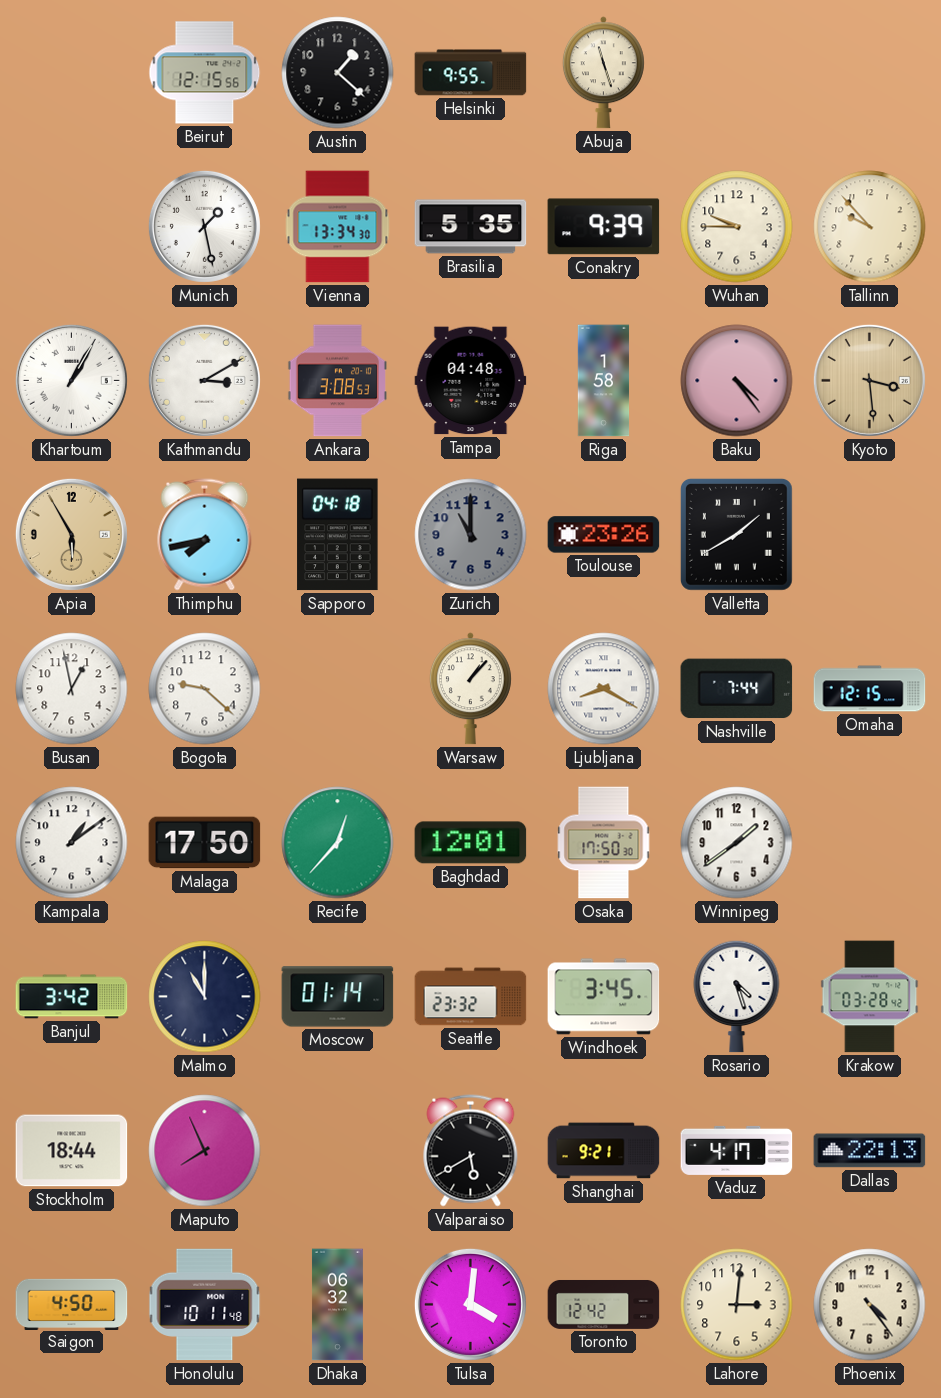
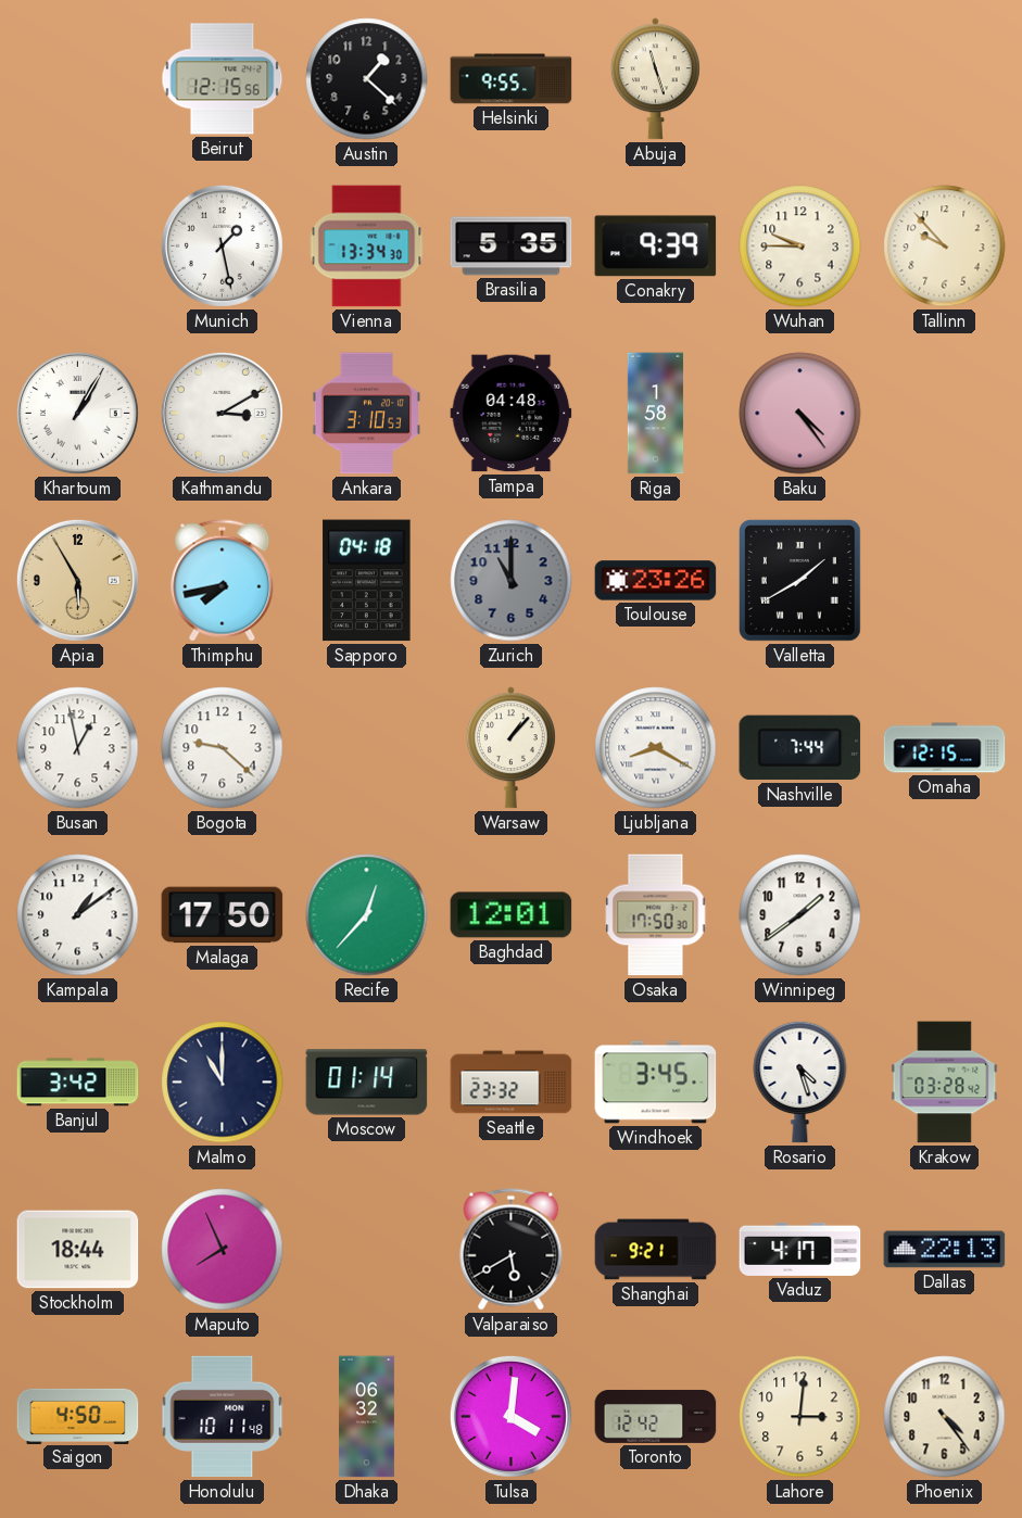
Ankara: 3:08 -> 3:10
Kyoto: 3:29 -> none
